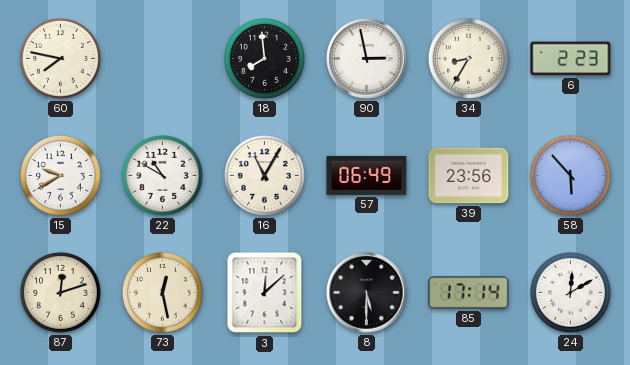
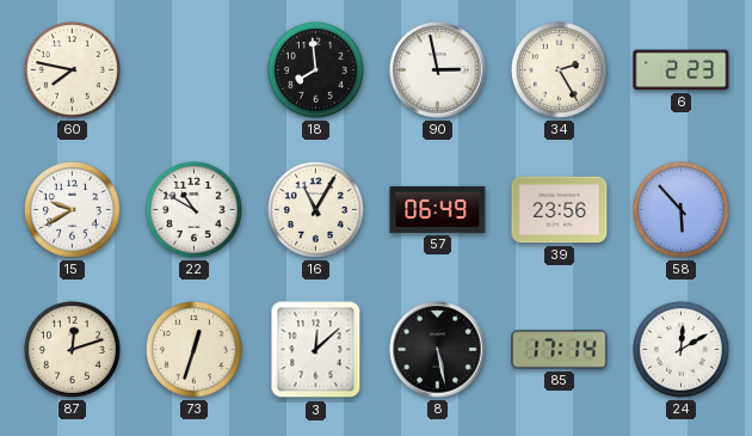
34: 8:35 -> 2:25
73: 12:28 -> 12:33
8: 5:30 -> 5:28
